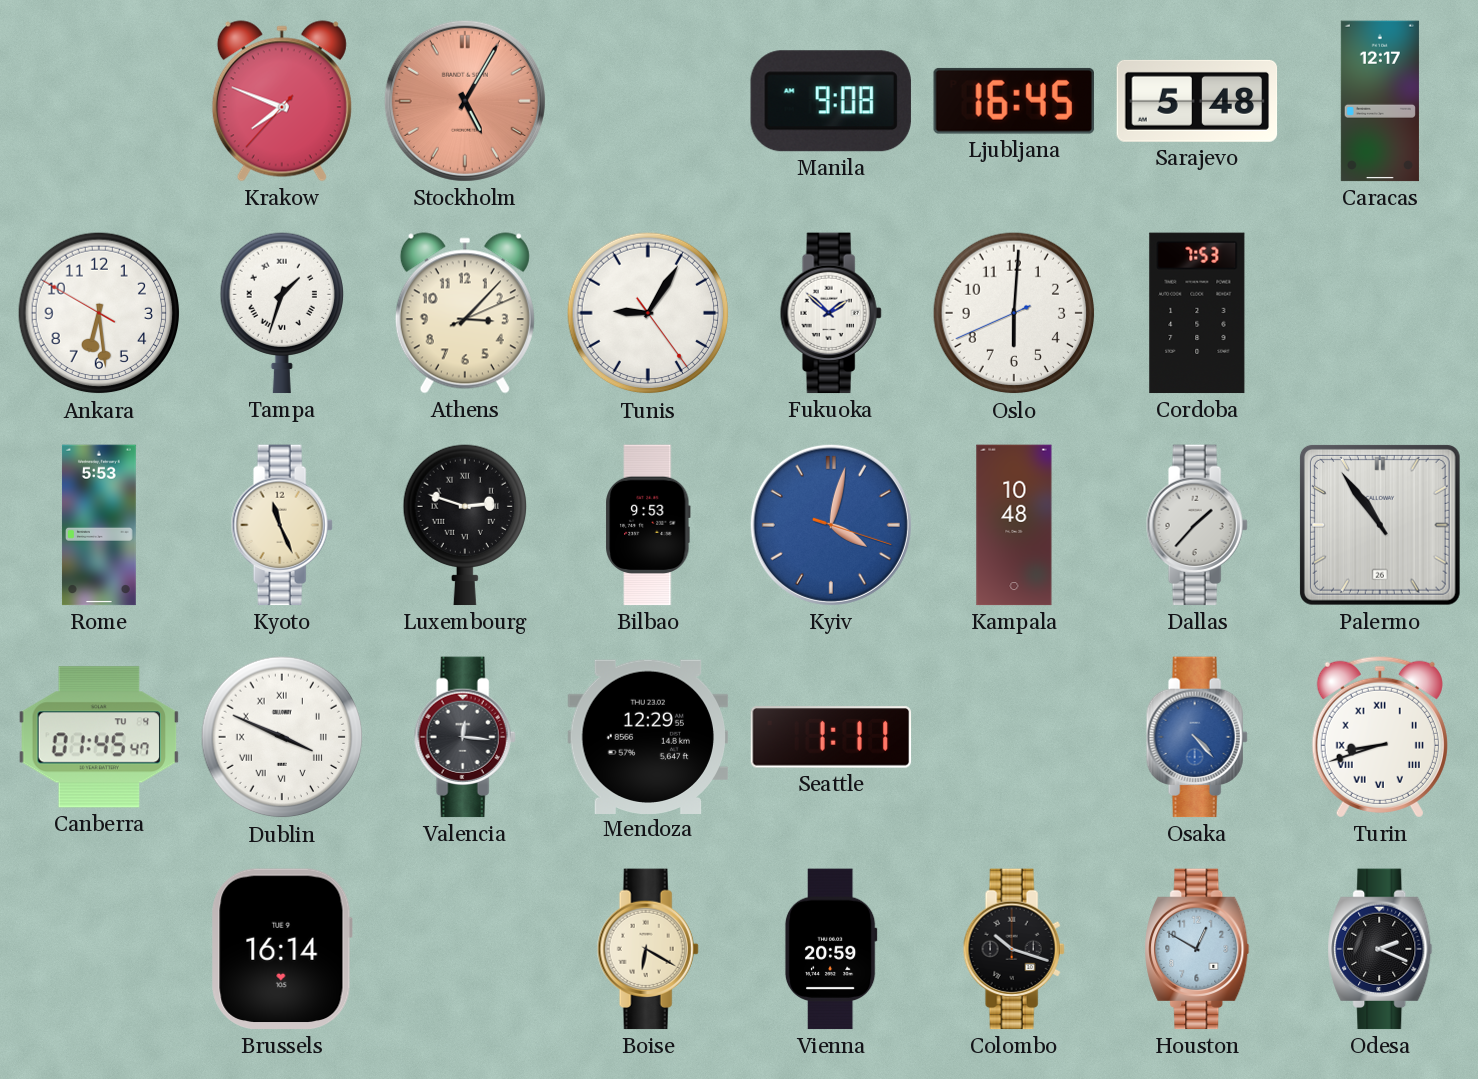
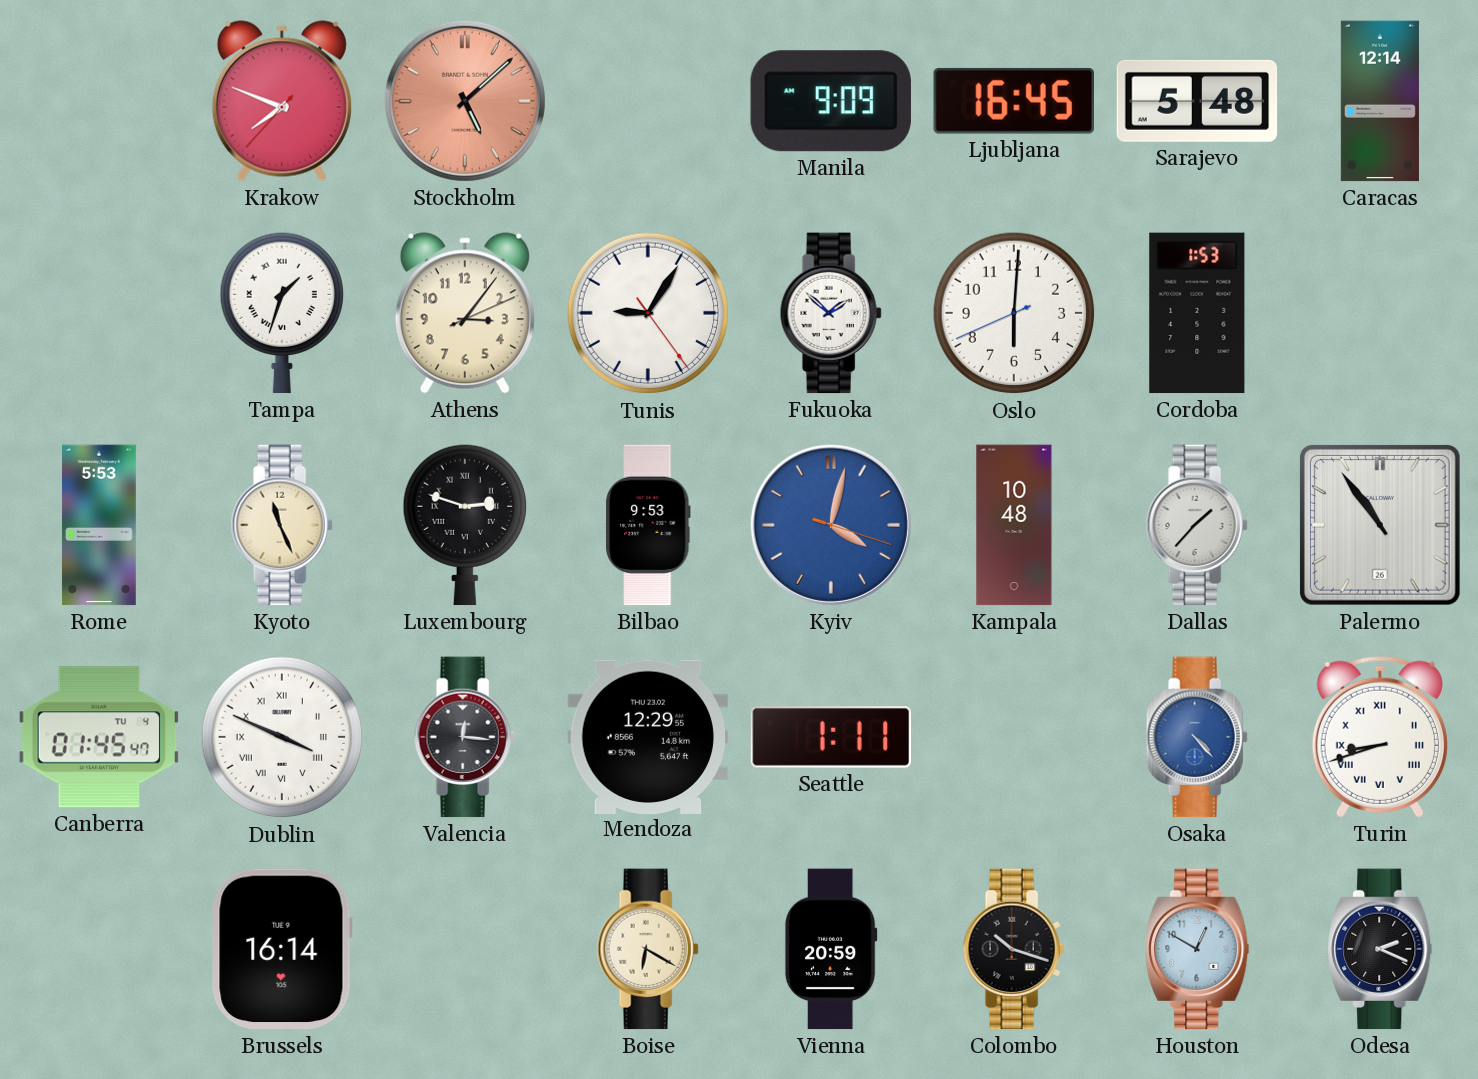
Stockholm: 5:05 -> 5:08
Manila: 9:08 -> 9:09
Caracas: 12:17 -> 12:14
Ankara: 6:28 -> none
Athens: 3:07 -> 3:06
Cordoba: 7:53 -> 1:53
